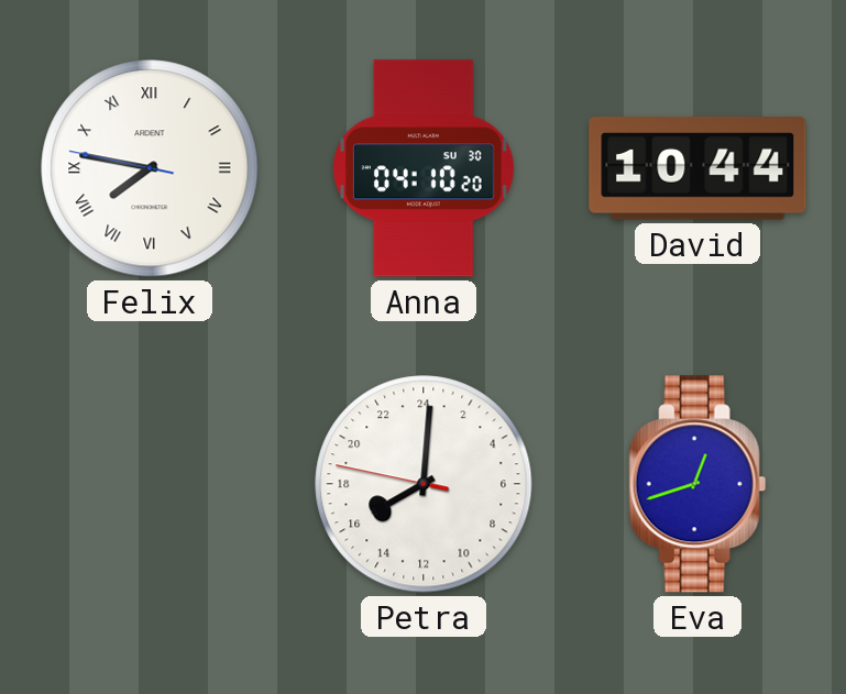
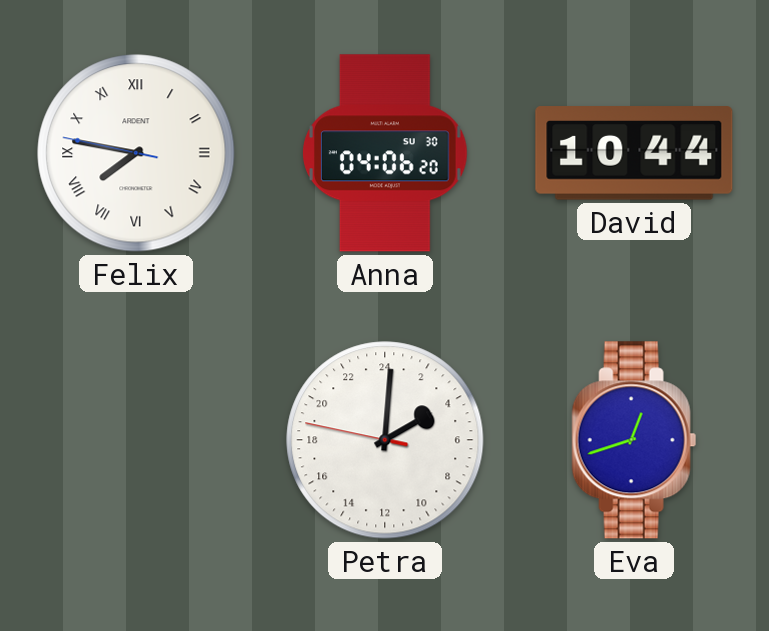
Anna: 04:10 -> 04:06
Petra: 16:00 -> 4:00
